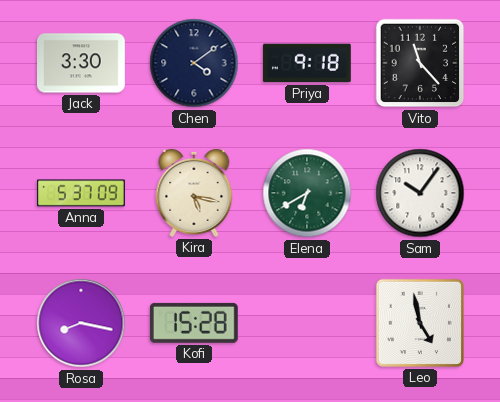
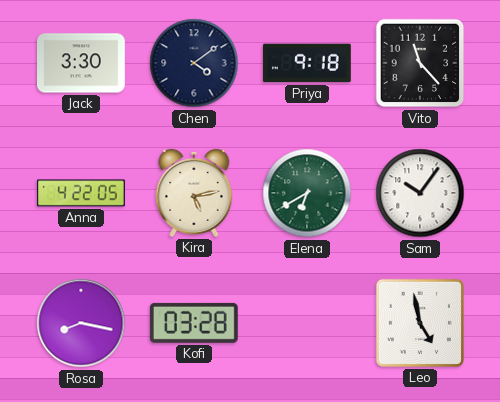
Anna: 5:37 -> 4:22
Kira: 5:17 -> 5:13
Kofi: 15:28 -> 03:28
